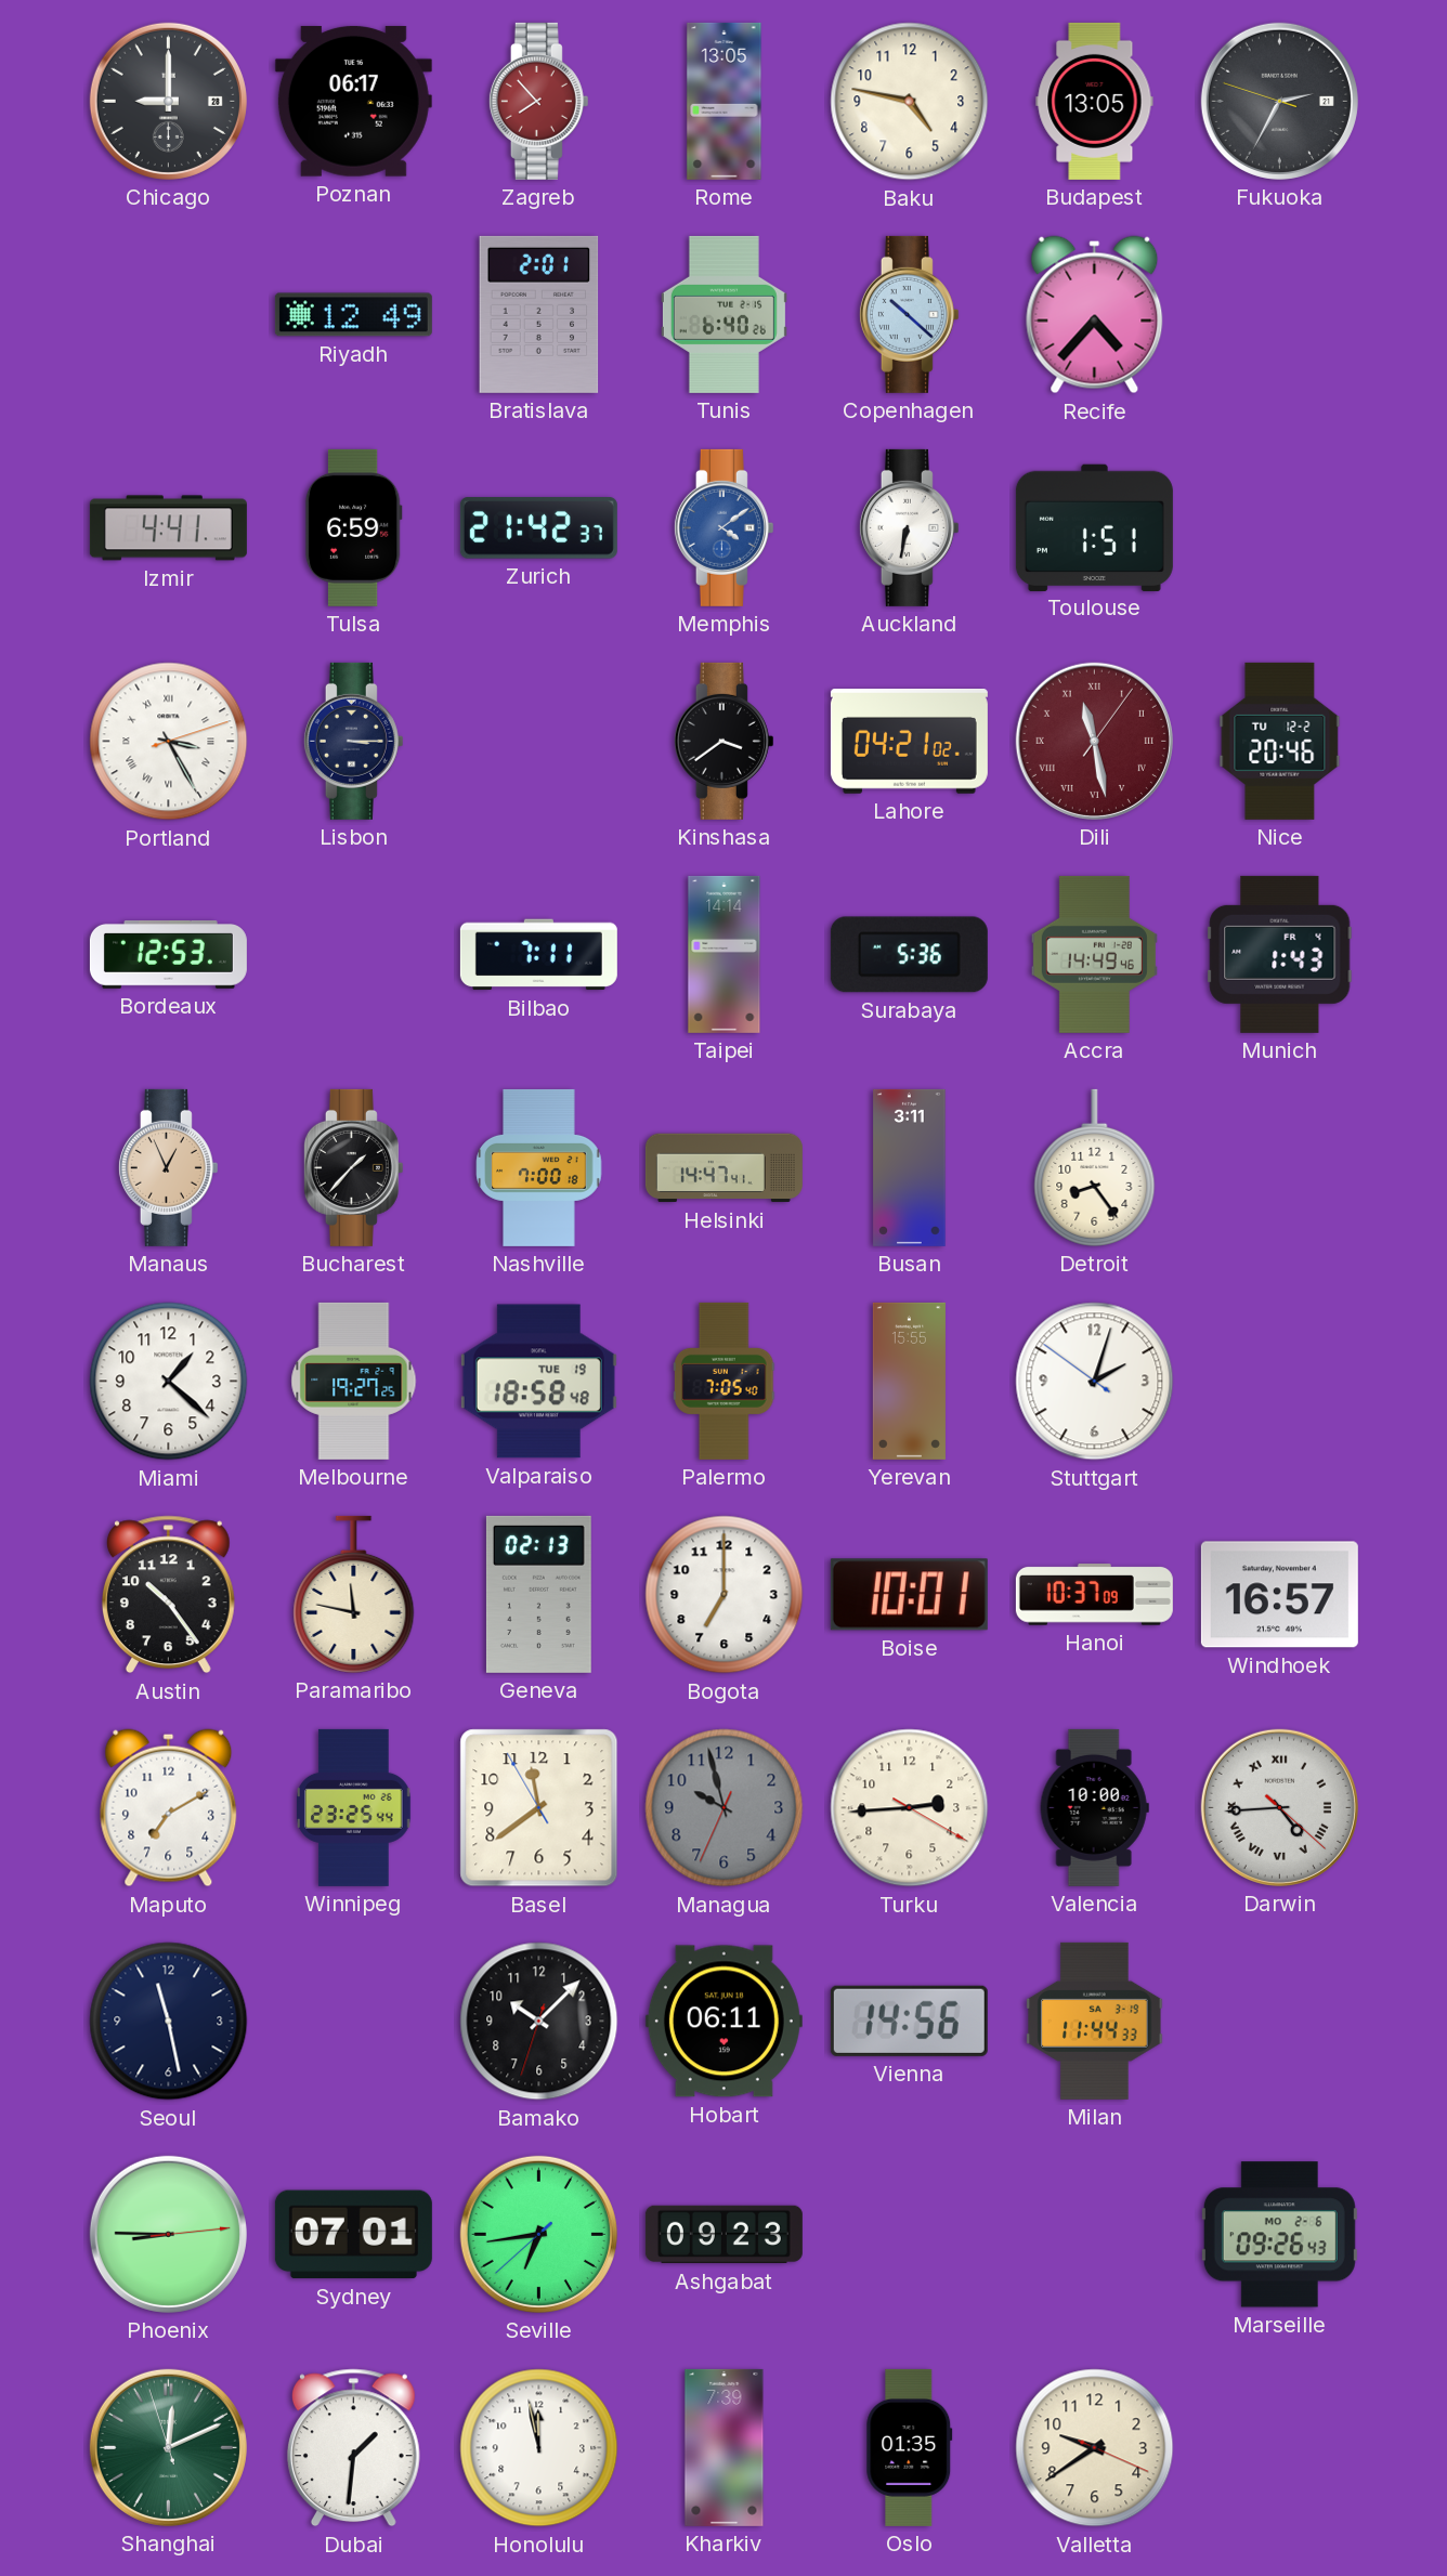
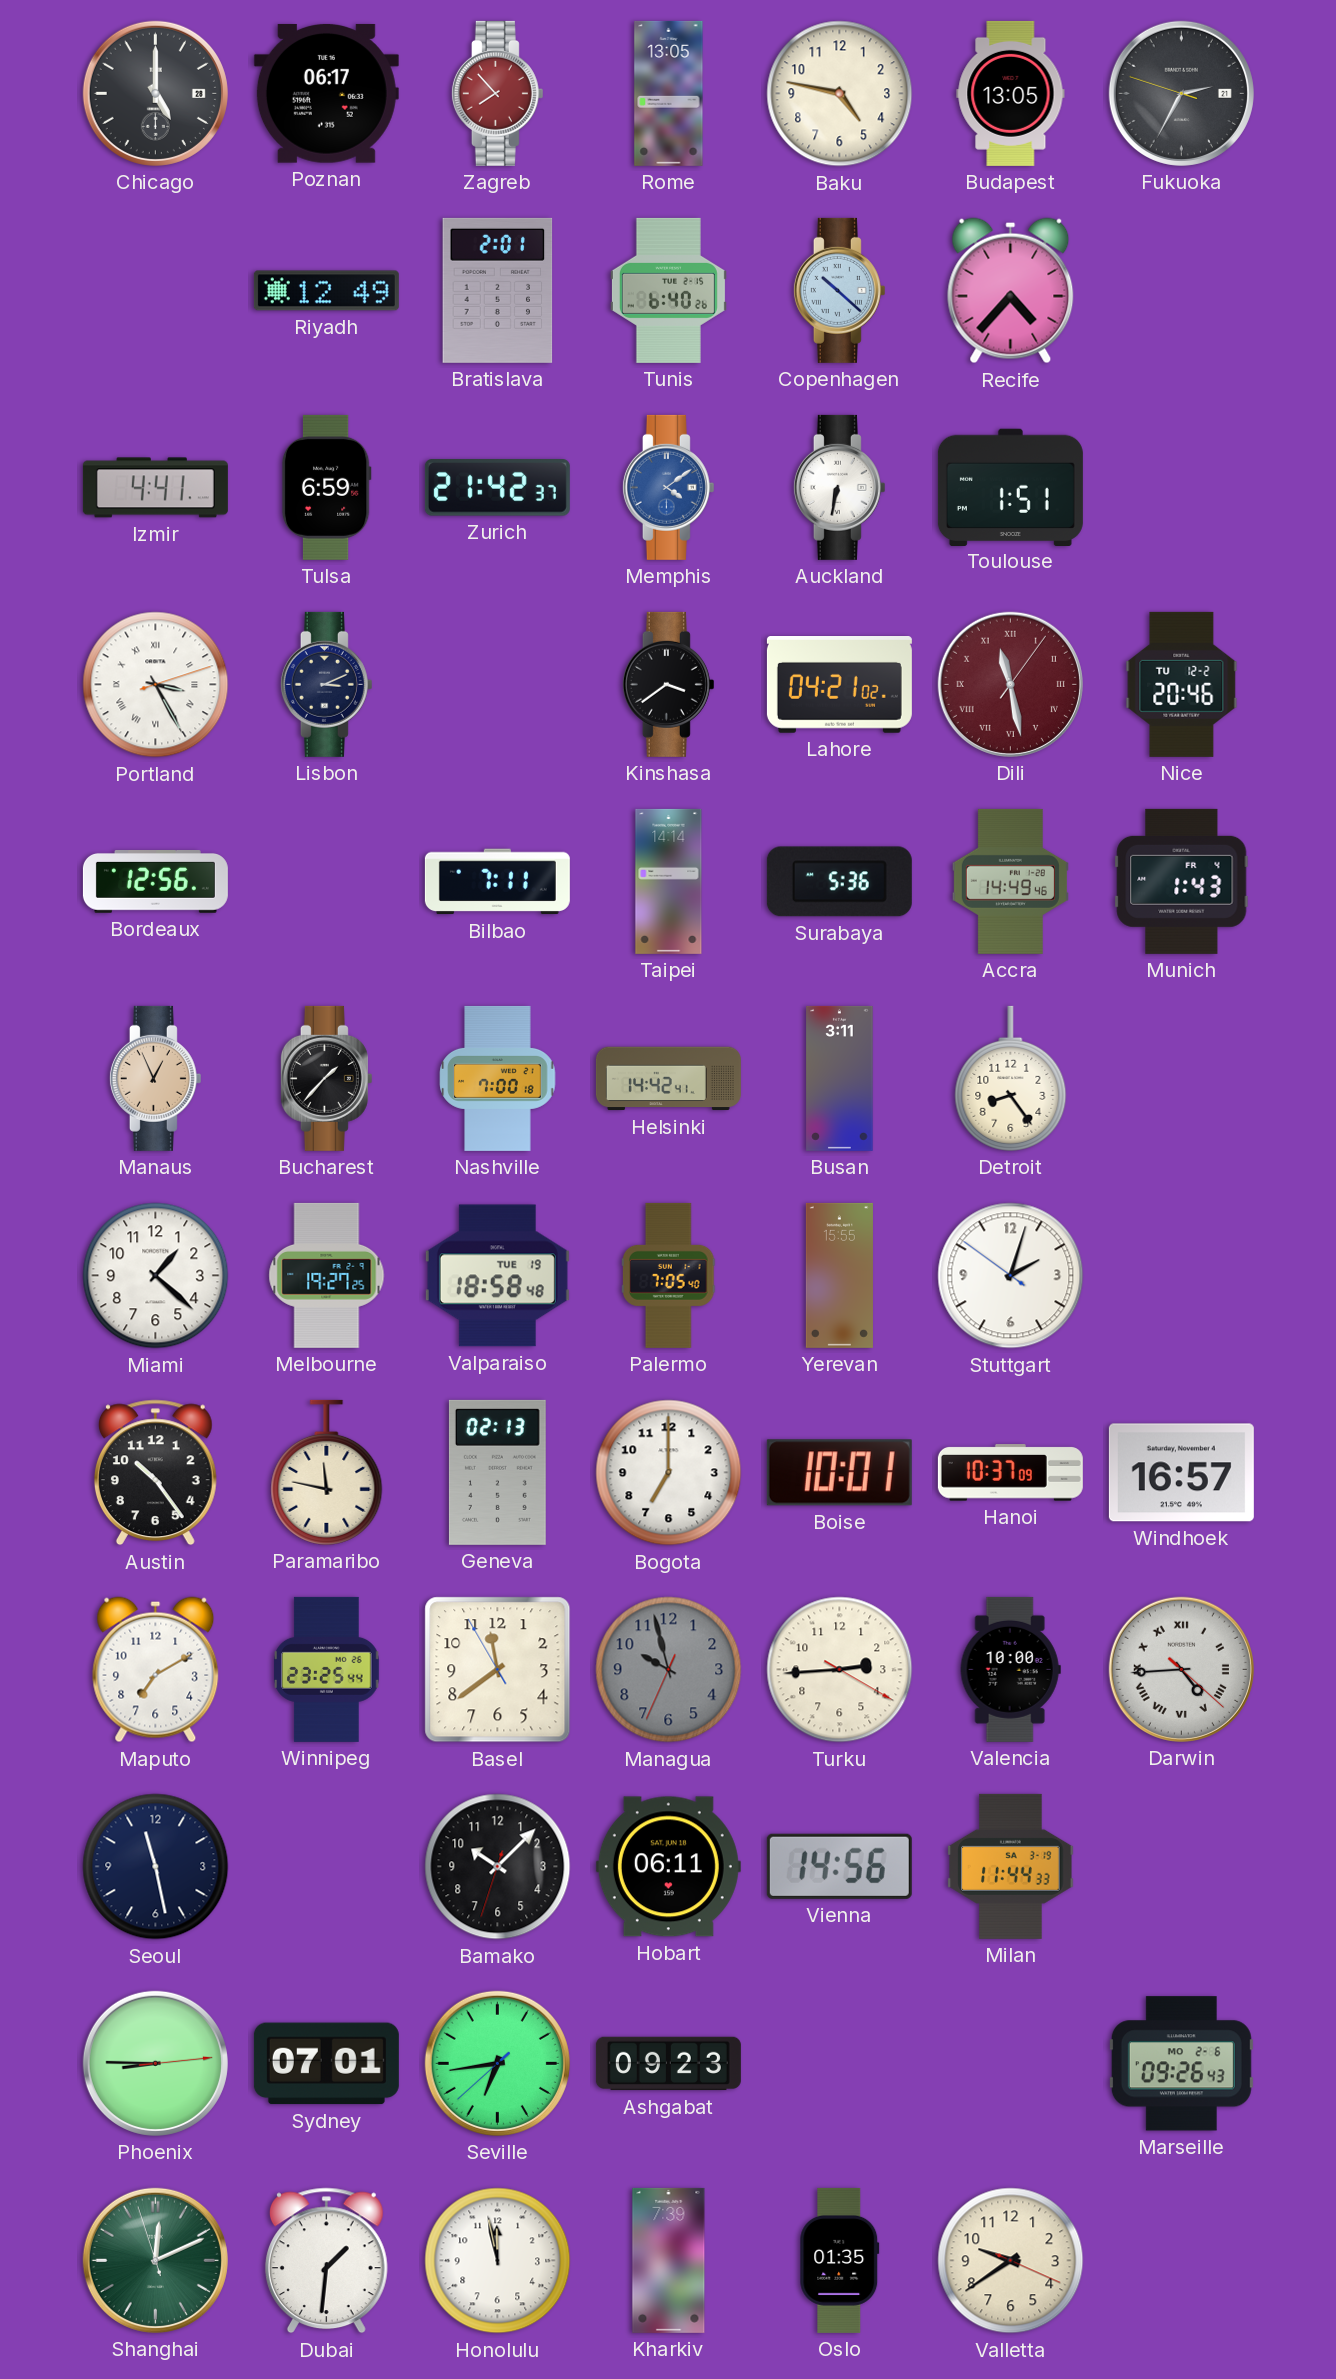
Chicago: 9:00 -> 5:00
Lisbon: 3:15 -> 3:11
Bordeaux: 12:53 -> 12:56
Helsinki: 14:47 -> 14:42
